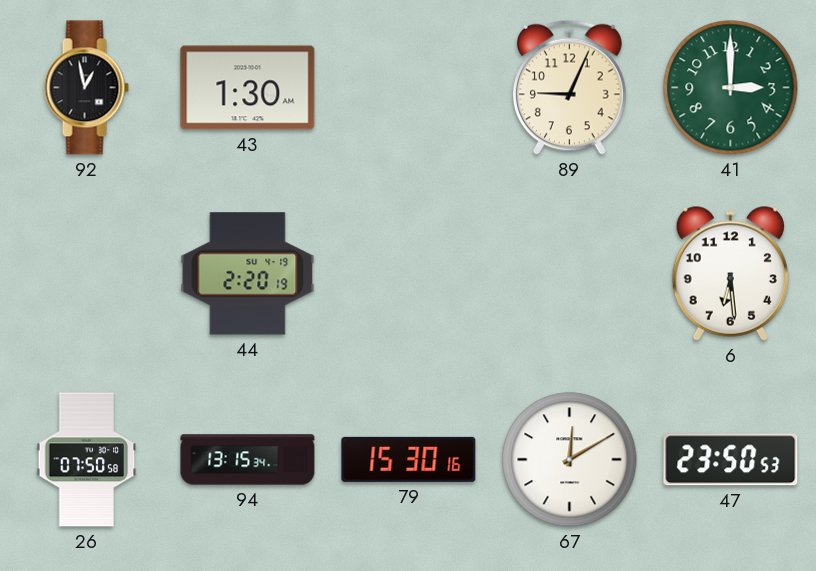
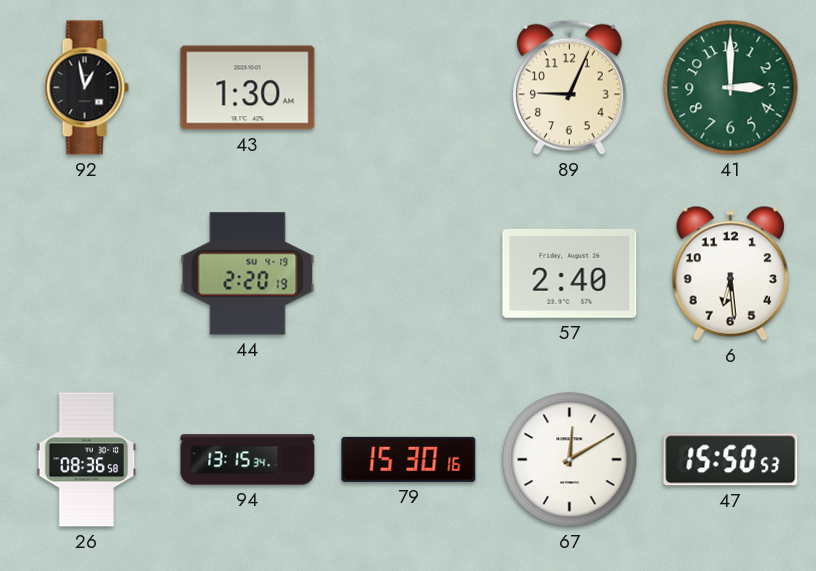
57: none -> 2:40
26: 07:50 -> 08:36
47: 23:50 -> 15:50
